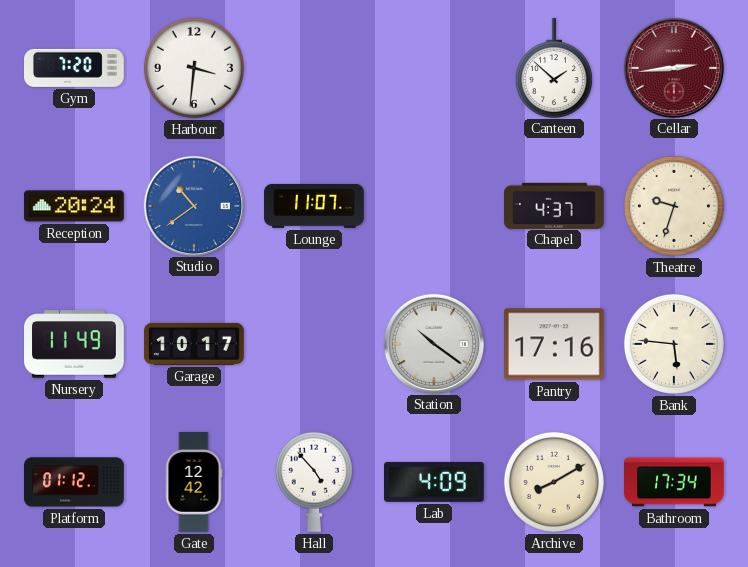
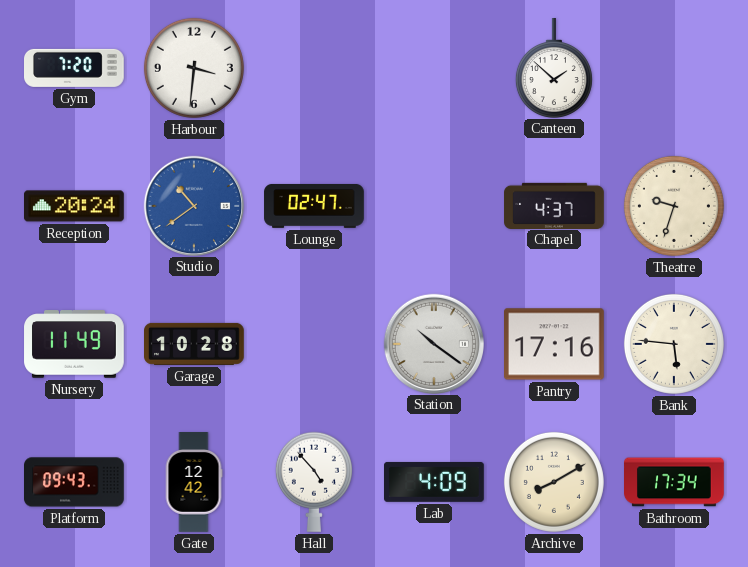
Cellar: 2:44 -> none
Lounge: 11:07 -> 02:47
Garage: 10:17 -> 10:28
Platform: 01:12 -> 09:43
